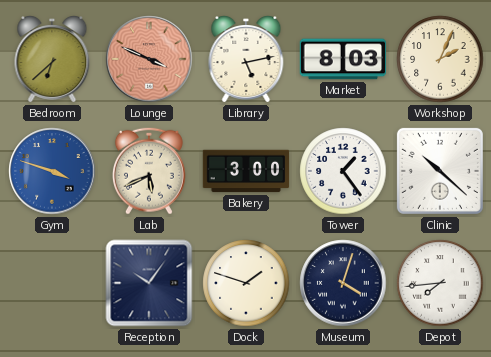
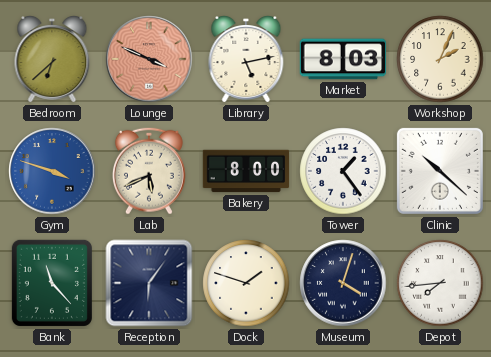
Bakery: 3:00 -> 8:00
Bank: none -> 11:23
Reception: 10:06 -> 6:06
